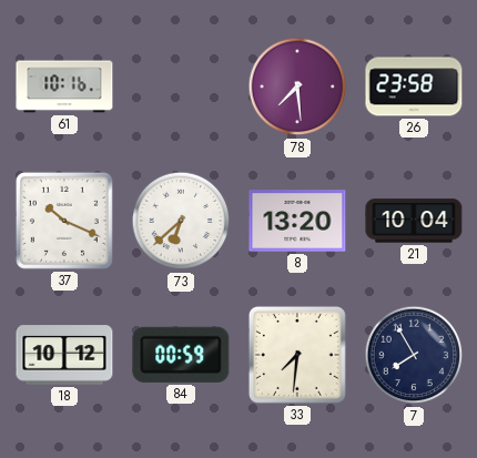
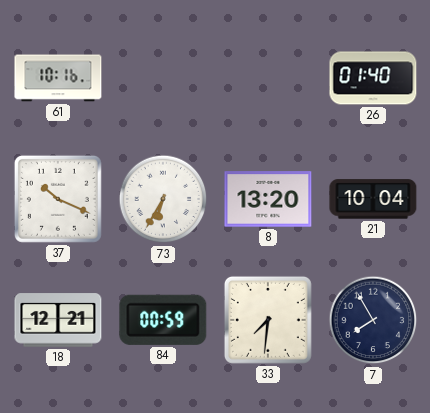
78: 7:29 -> none
26: 23:58 -> 01:40
73: 6:38 -> 6:35
18: 10:12 -> 12:21
